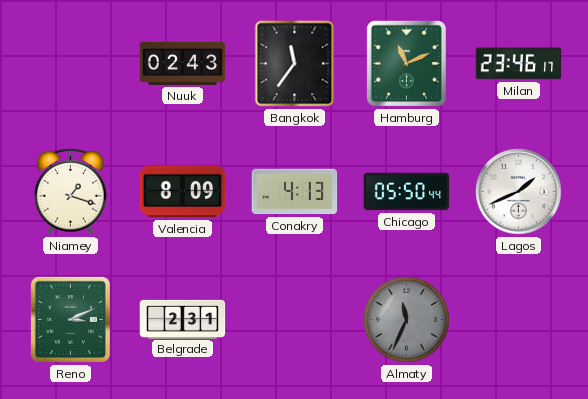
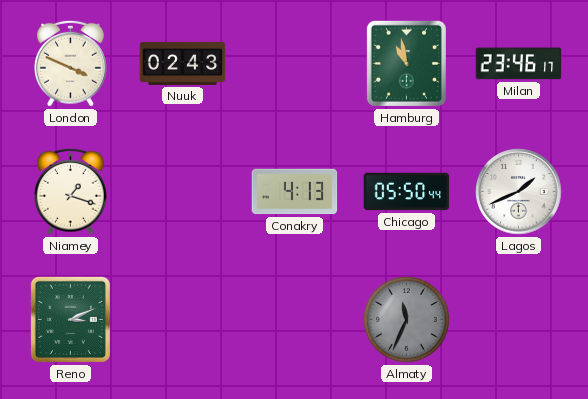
London: none -> 3:49
Bangkok: 11:36 -> none
Hamburg: 11:11 -> 10:58
Valencia: 8:09 -> none
Belgrade: 2:31 -> none
